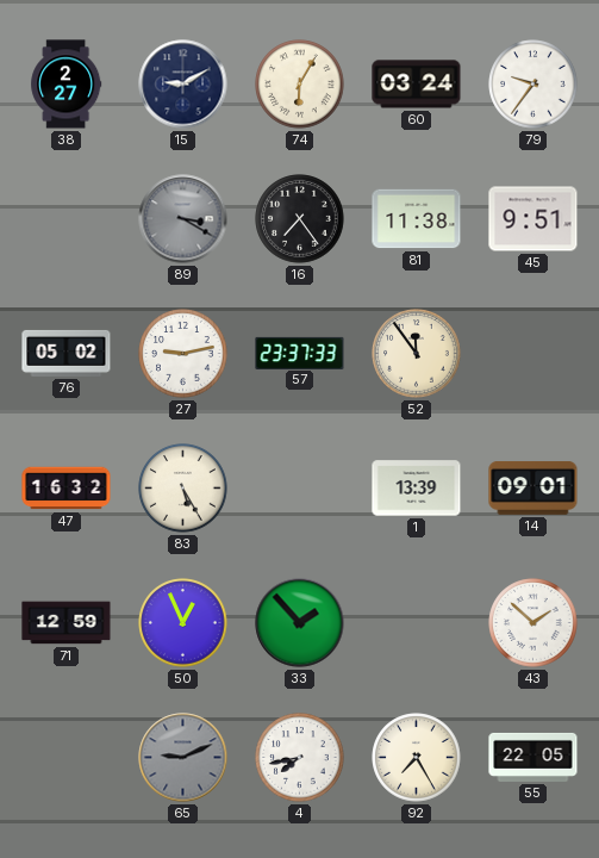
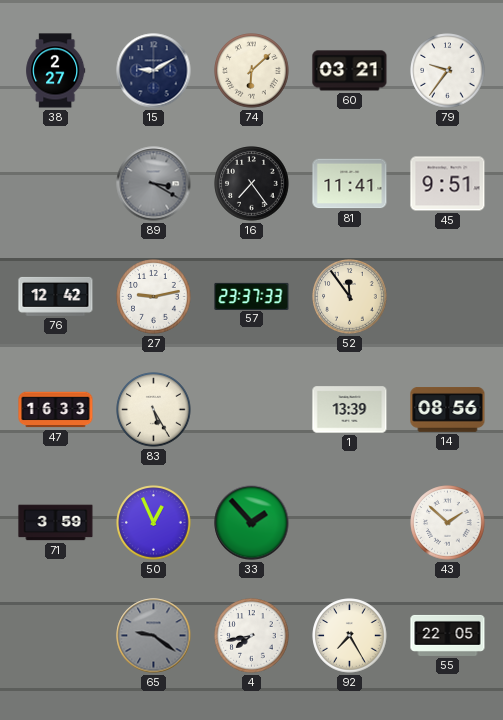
74: 6:05 -> 6:08
60: 03:24 -> 03:21
81: 11:38 -> 11:41
76: 05:02 -> 12:42
47: 16:32 -> 16:33
14: 09:01 -> 08:56
71: 12:59 -> 3:59
65: 9:11 -> 9:21
